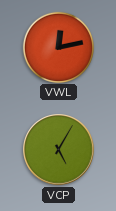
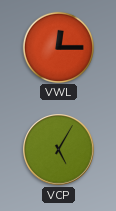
VWL: 12:13 -> 12:15
